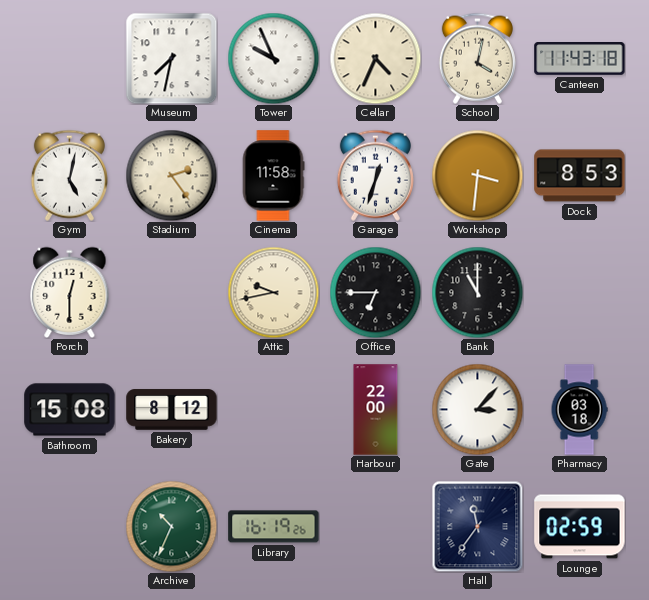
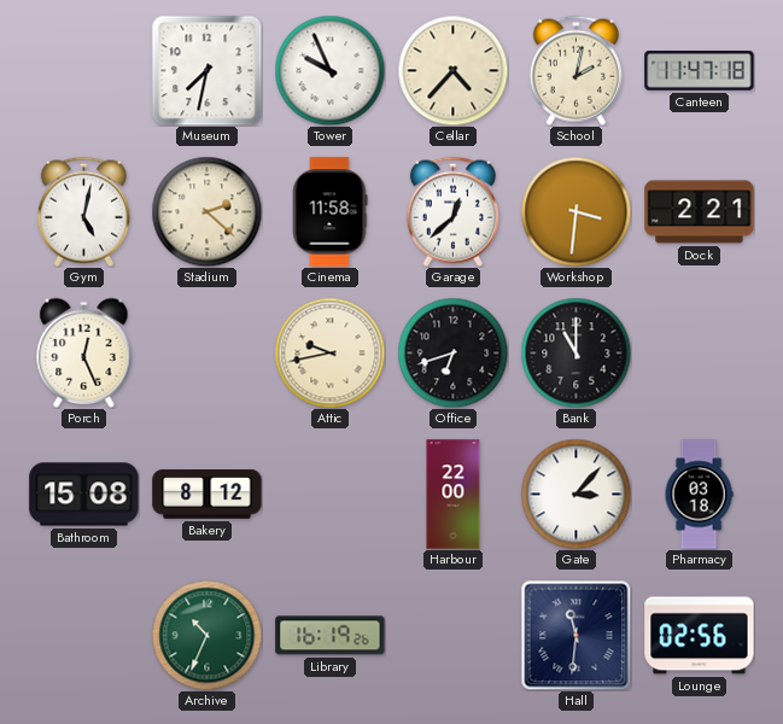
Cellar: 4:34 -> 4:37
School: 4:02 -> 2:02
Canteen: 11:43 -> 11:47
Stadium: 2:24 -> 2:22
Garage: 12:33 -> 12:38
Dock: 8:53 -> 2:21
Porch: 12:30 -> 12:26
Office: 6:45 -> 6:42
Hall: 11:36 -> 11:31
Lounge: 02:59 -> 02:56
